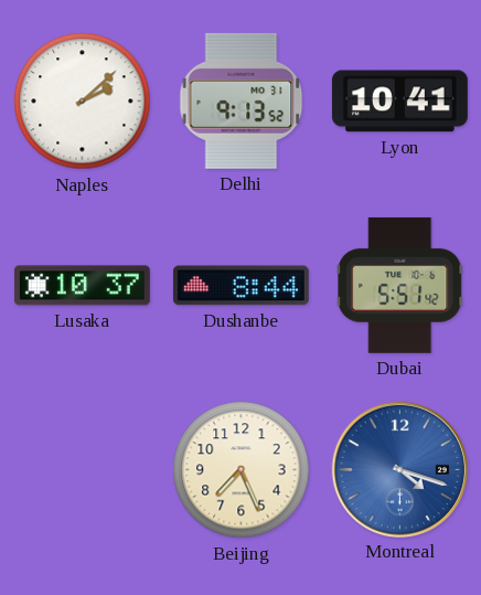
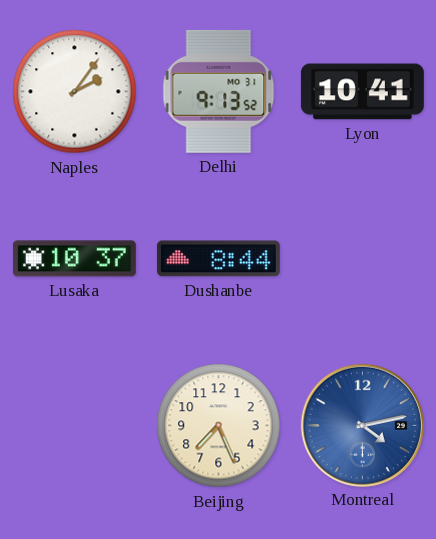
Naples: 2:08 -> 2:06
Dubai: 5:51 -> none
Montreal: 4:18 -> 4:13
